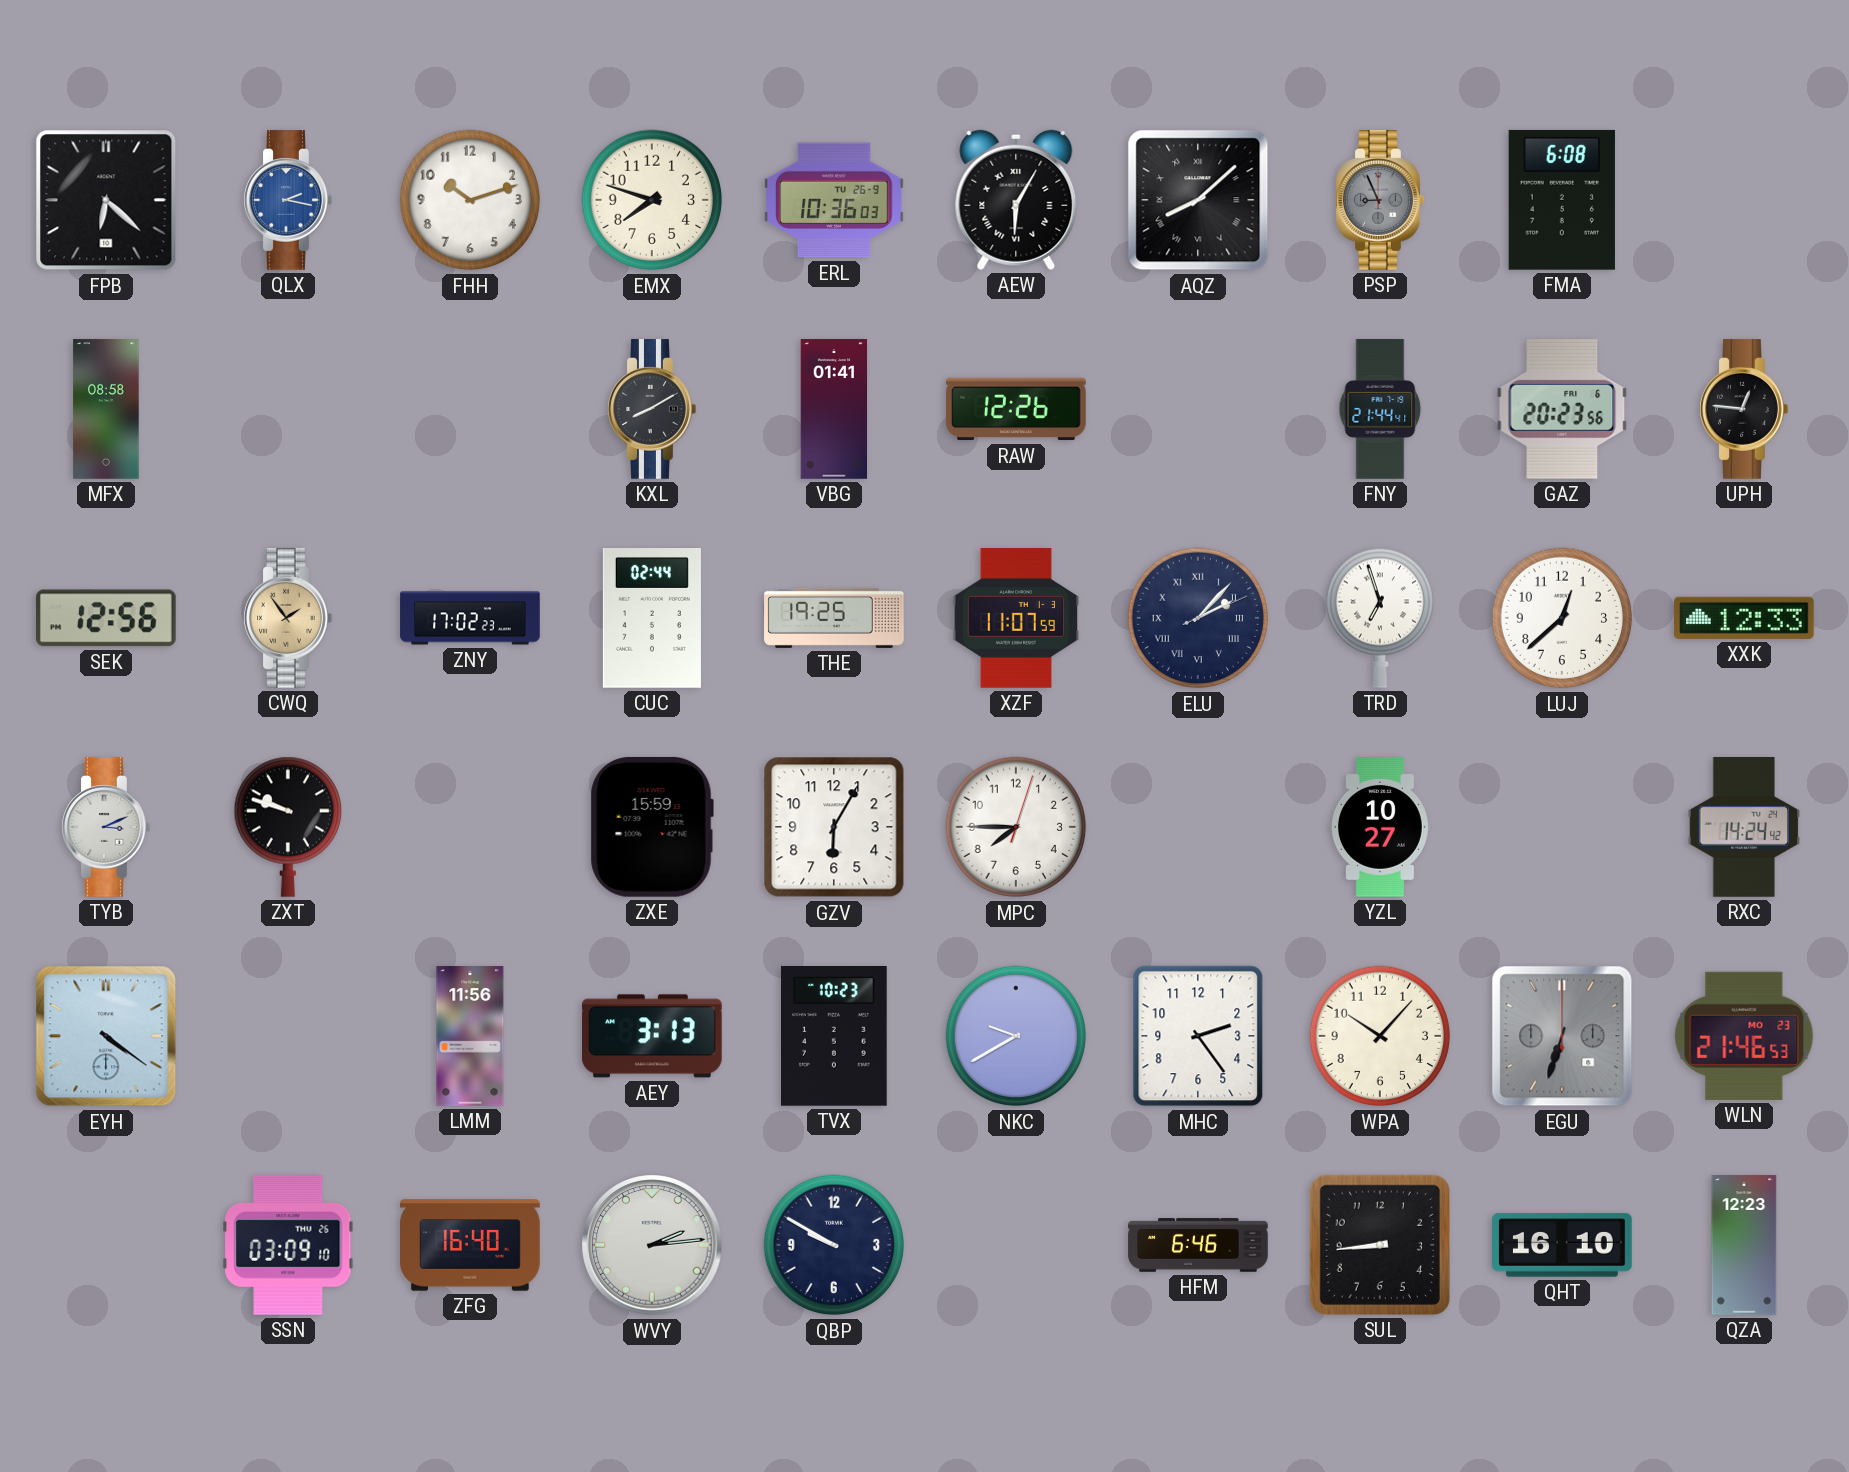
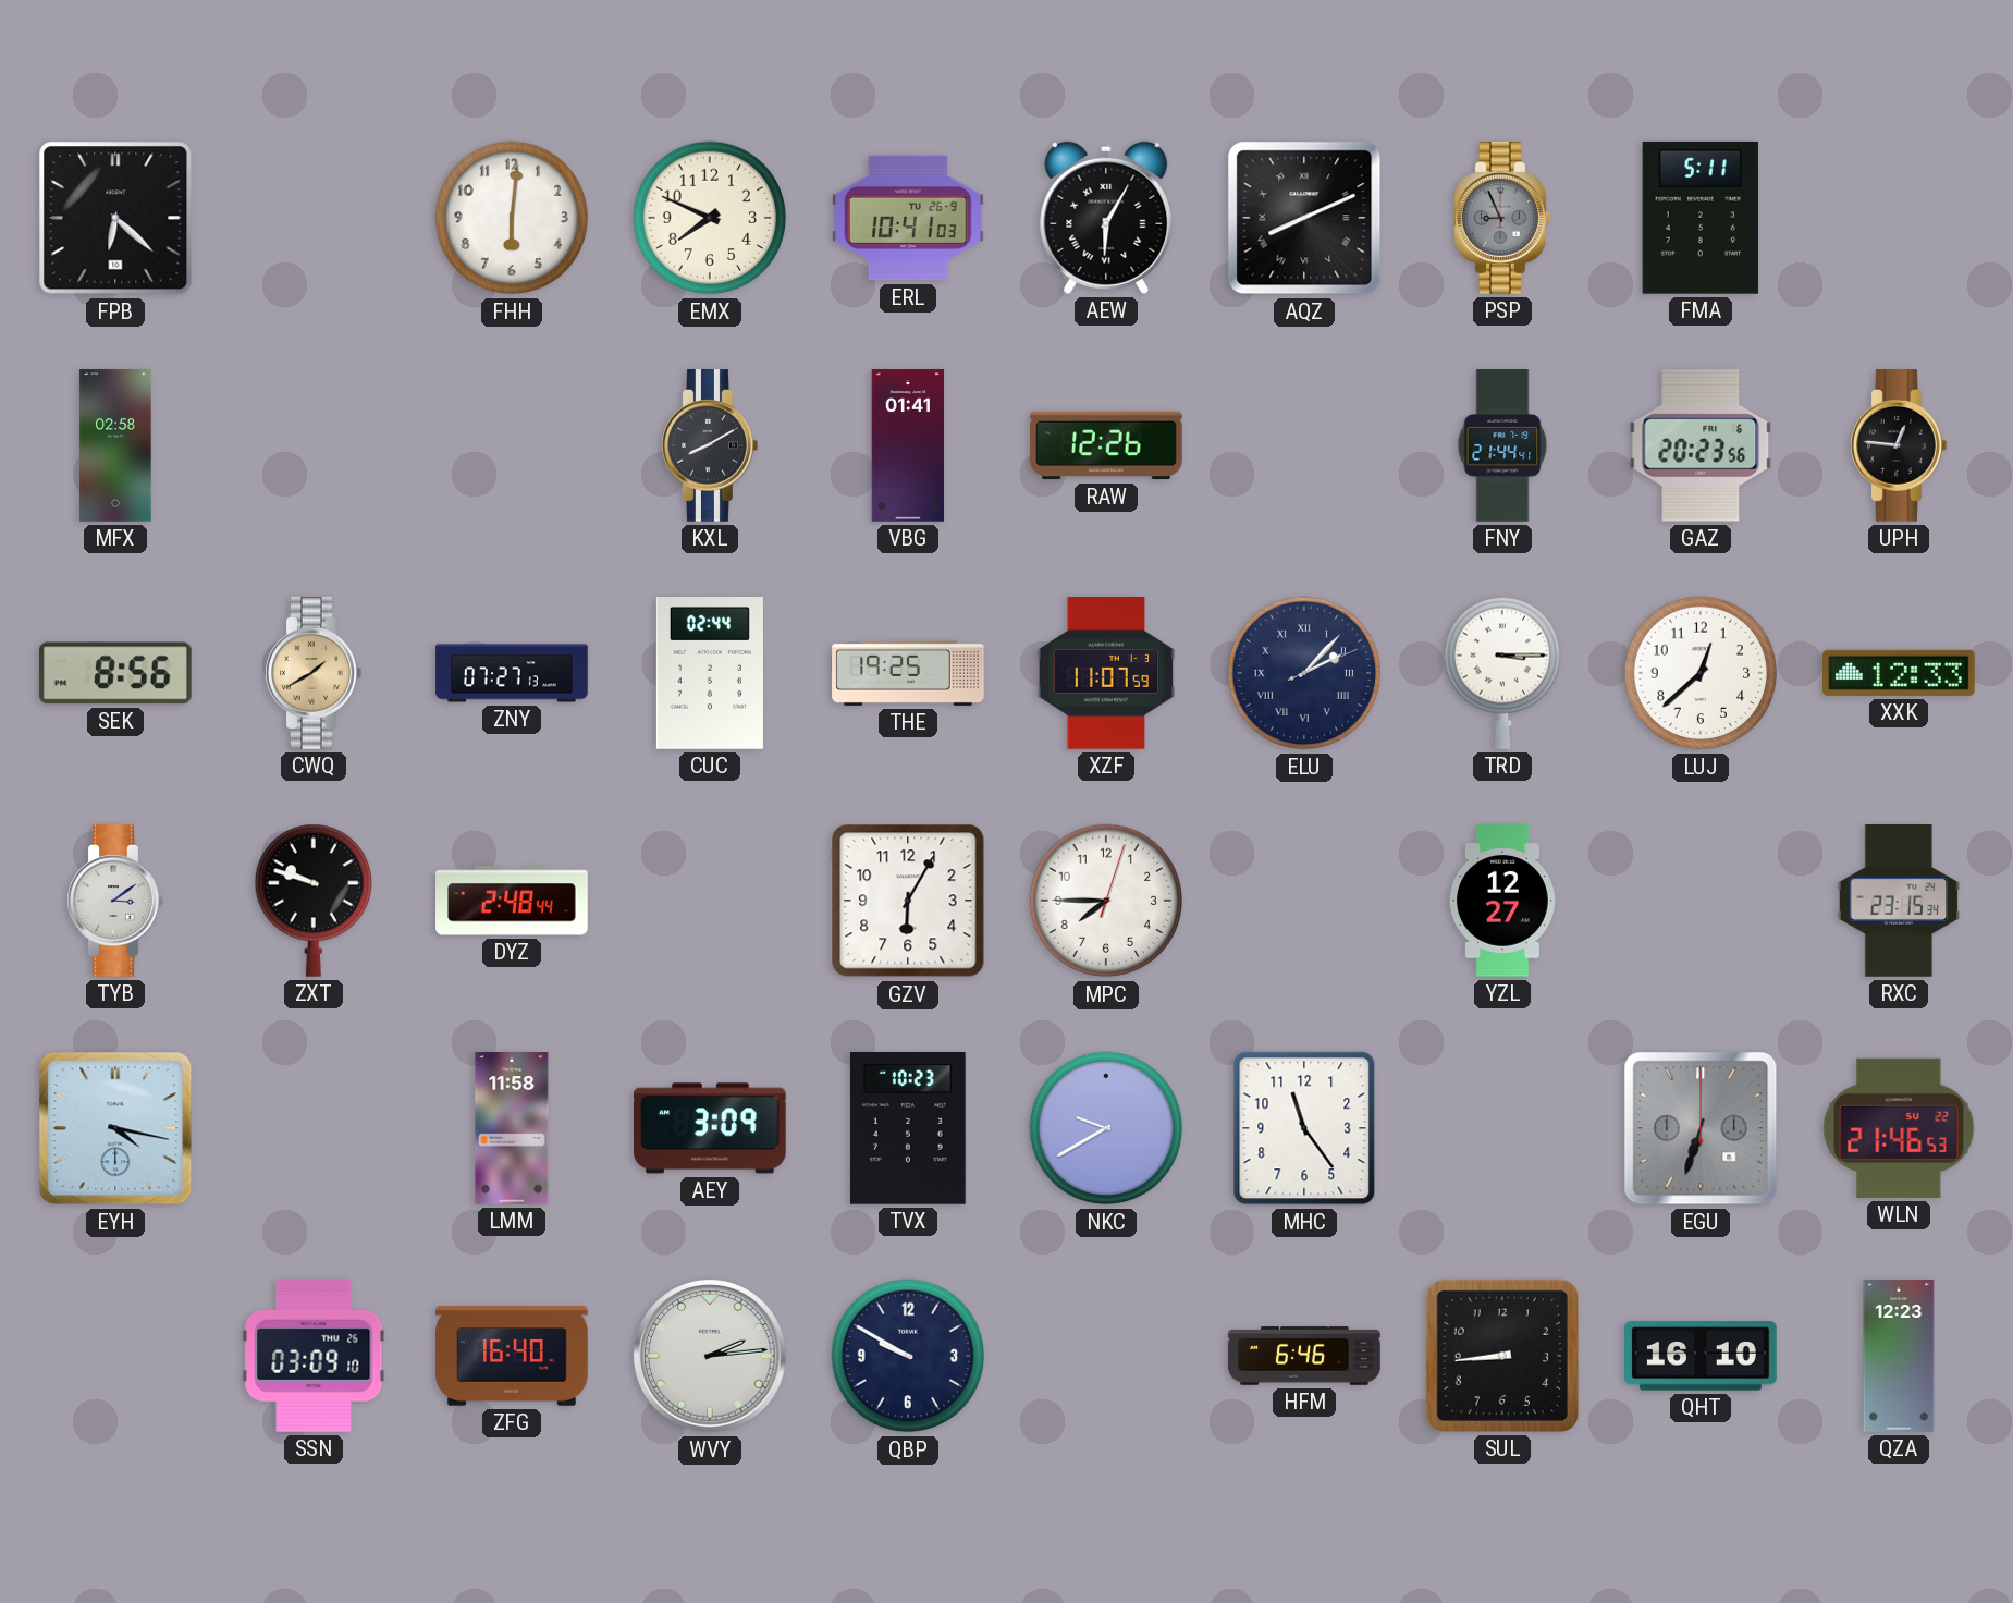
QLX: 2:17 -> none
FHH: 10:12 -> 6:01
EMX: 7:48 -> 7:49
ERL: 10:36 -> 10:41
AQZ: 8:08 -> 8:11
FMA: 6:08 -> 5:11
MFX: 08:58 -> 02:58
SEK: 12:56 -> 8:56
CWQ: 1:54 -> 1:40
ZNY: 17:02 -> 07:27
TRD: 6:57 -> 3:15
TYB: 3:11 -> 3:09
DYZ: none -> 2:48
ZXE: 15:59 -> none
YZL: 10:27 -> 12:27
RXC: 14:24 -> 23:15
EYH: 4:21 -> 4:17
LMM: 11:56 -> 11:58
AEY: 3:13 -> 3:09
MHC: 2:24 -> 11:24
WPA: 10:07 -> none
WLN date: MO 23 -> SU 22
